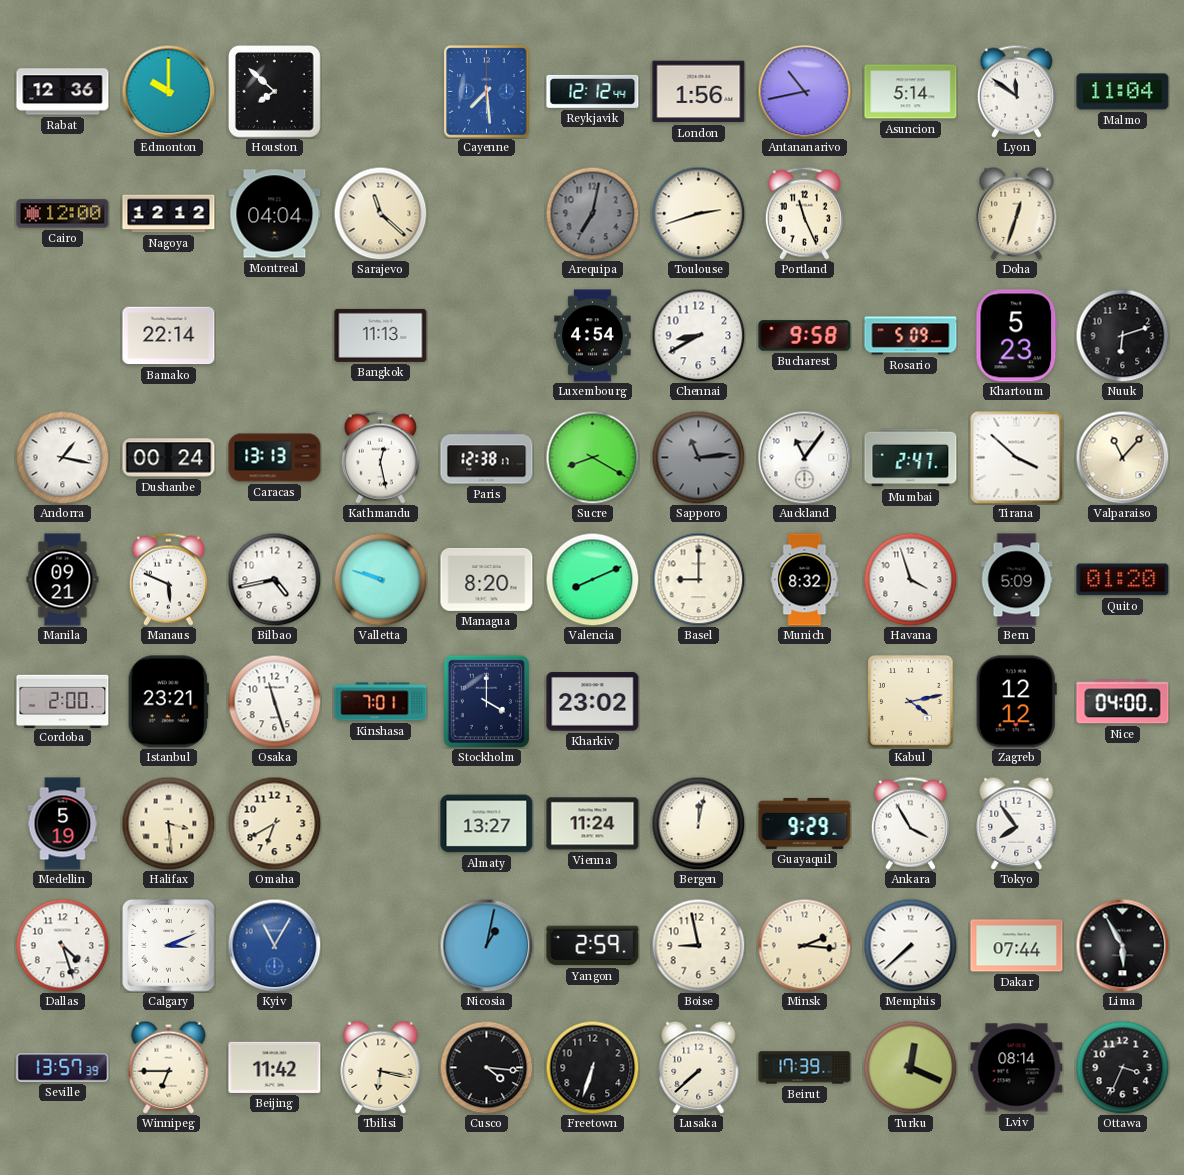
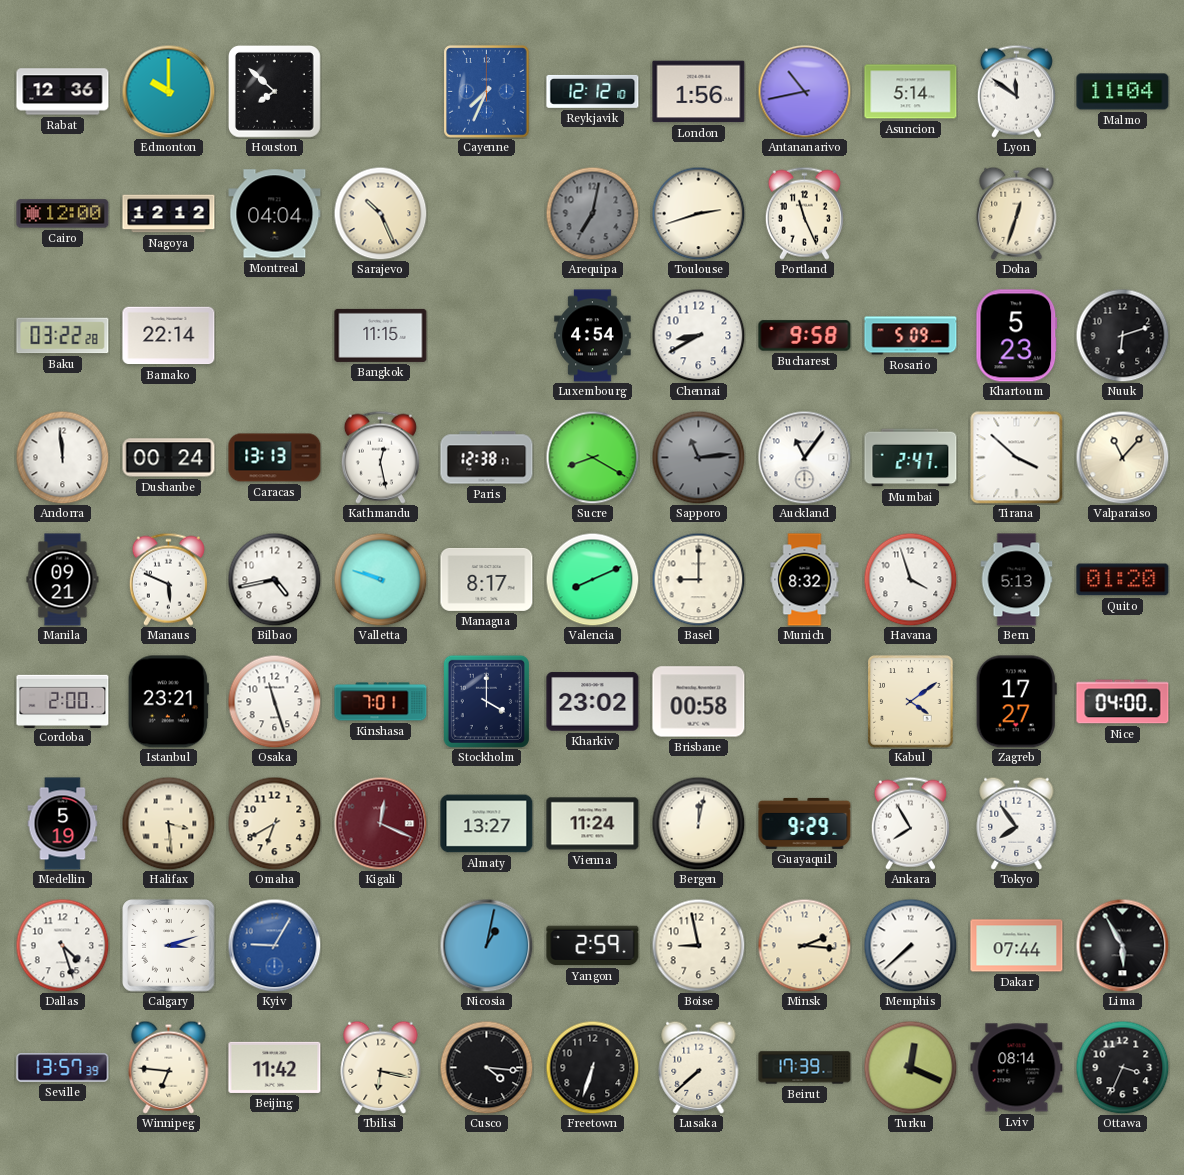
Cayenne: 7:29 -> 7:34
Reykjavik: 12:12:44 -> 12:12:10
Sarajevo: 11:22 -> 10:26
Baku: none -> 03:22
Bangkok: 11:13 -> 11:15
Andorra: 1:17 -> 11:59
Managua: 8:20 -> 8:17
Bern: 5:09 -> 5:13
Brisbane: none -> 00:58
Kabul: 4:13 -> 4:09
Zagreb: 12:12 -> 17:27
Kigali: none -> 12:19
Ankara: 3:55 -> 7:55
Calgary: 3:11 -> 3:12
Kyiv: 11:05 -> 9:05
Winnipeg: 6:45 -> 6:46
